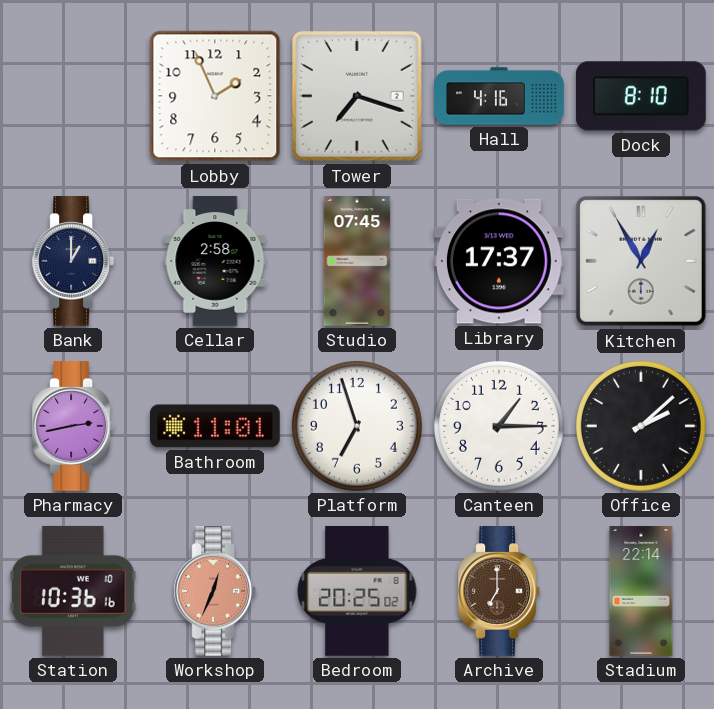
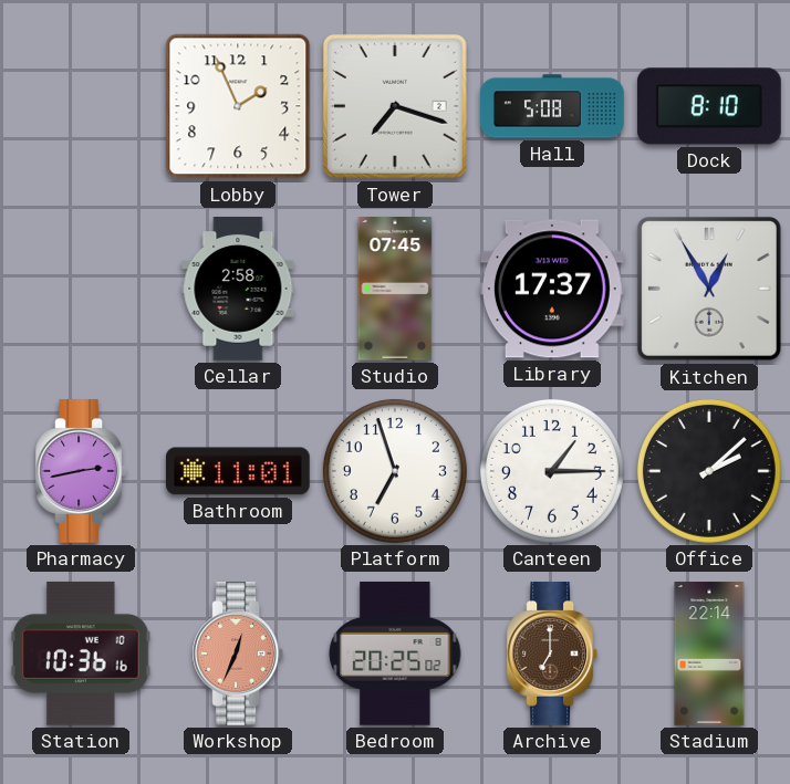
Hall: 4:16 -> 5:08
Bank: 1:00 -> none
